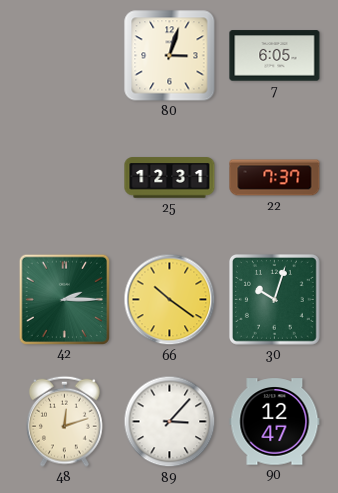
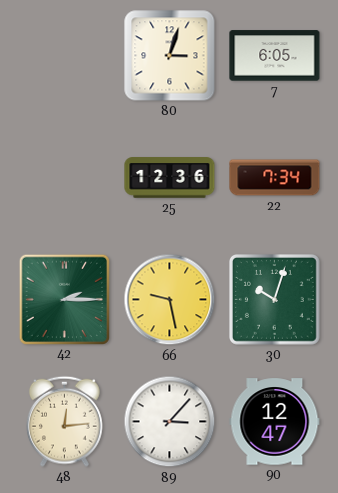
25: 12:31 -> 12:36
22: 7:37 -> 7:34
66: 10:21 -> 9:28
48: 12:12 -> 12:14
